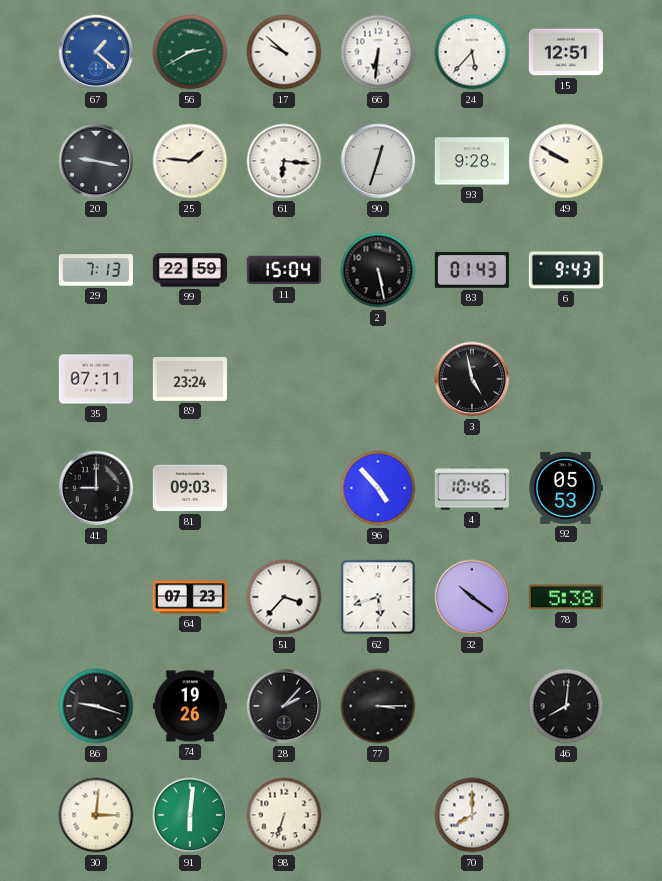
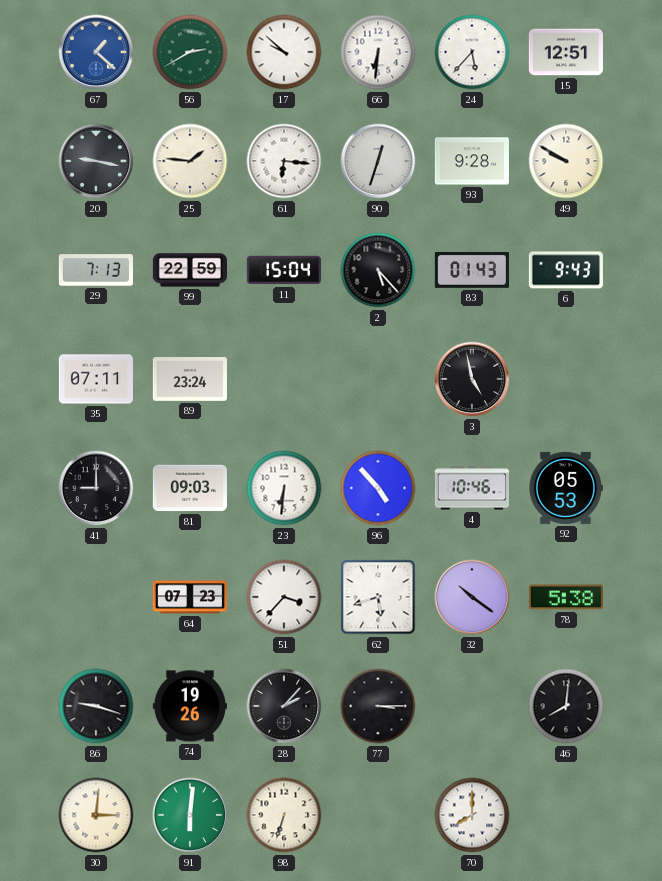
2: 5:28 -> 5:23
23: none -> 6:31
